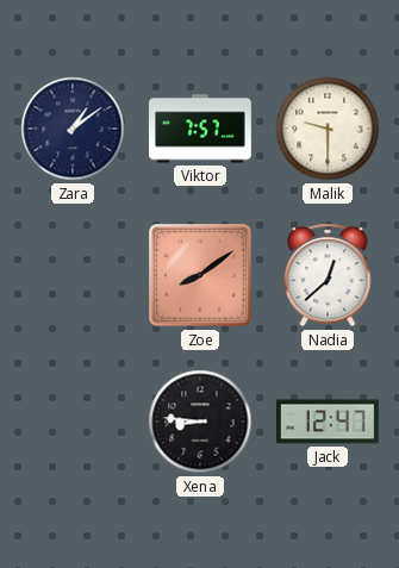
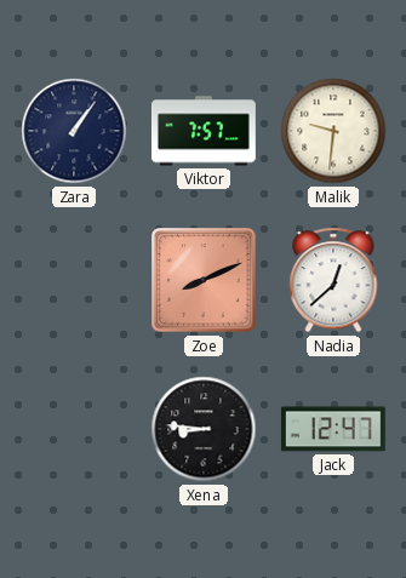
Zara: 1:09 -> 1:06
Malik: 9:30 -> 9:31
Zoe: 8:09 -> 8:11
